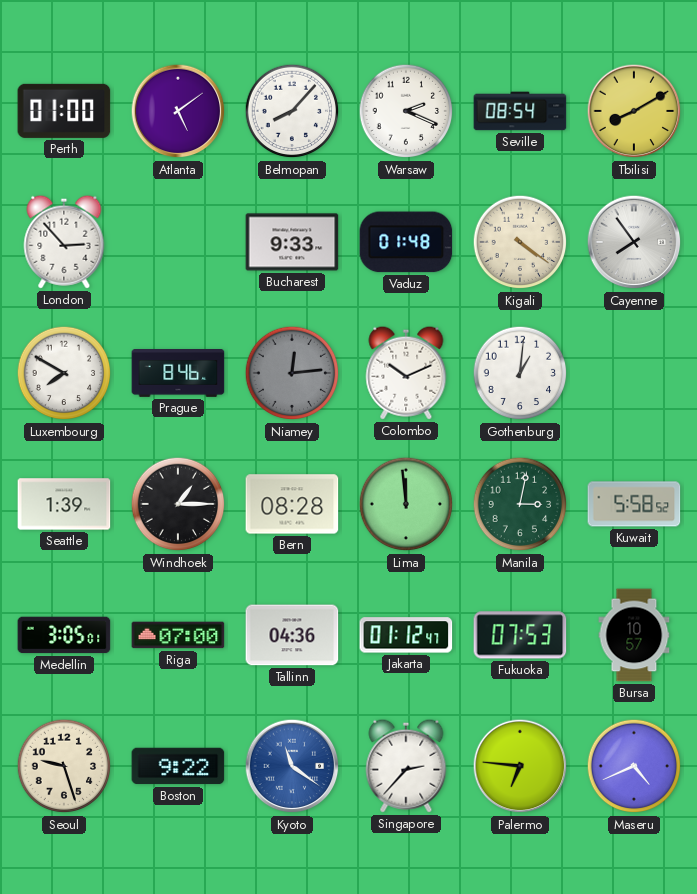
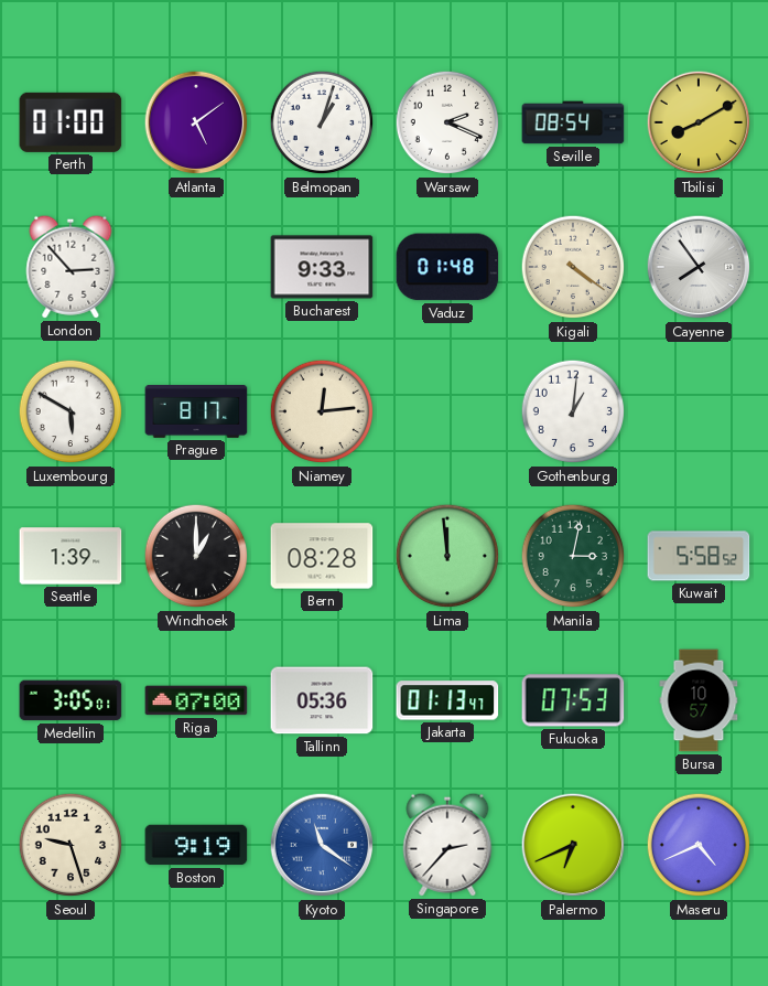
Belmopan: 8:07 -> 1:03
Luxembourg: 7:50 -> 5:50
Prague: 8:46 -> 8:17
Niamey dial: grey -> cream
Colombo: 10:11 -> none
Windhoek: 1:15 -> 1:00
Tallinn: 04:36 -> 05:36
Jakarta: 01:12 -> 01:13
Boston: 9:22 -> 9:19
Palermo: 6:46 -> 6:41
